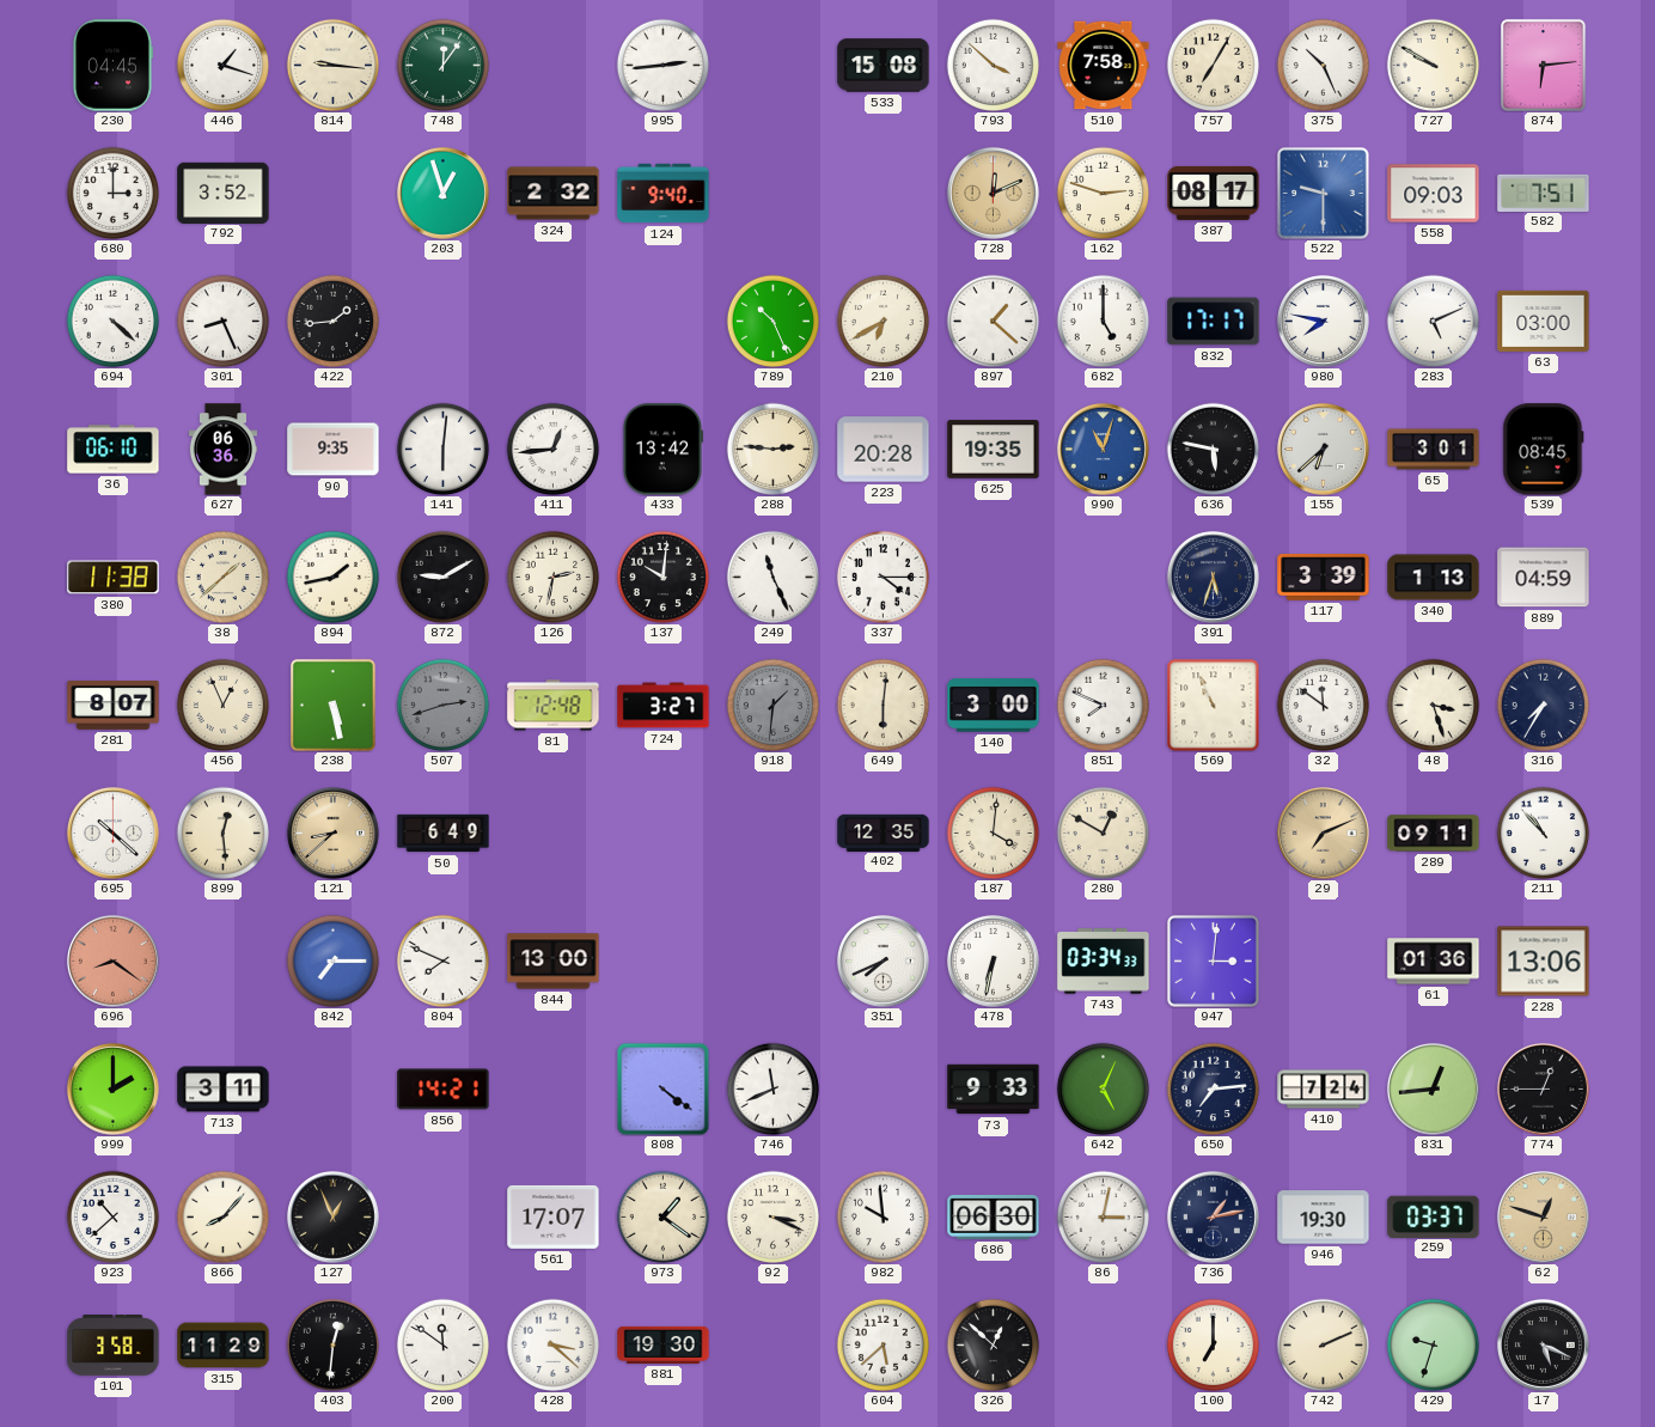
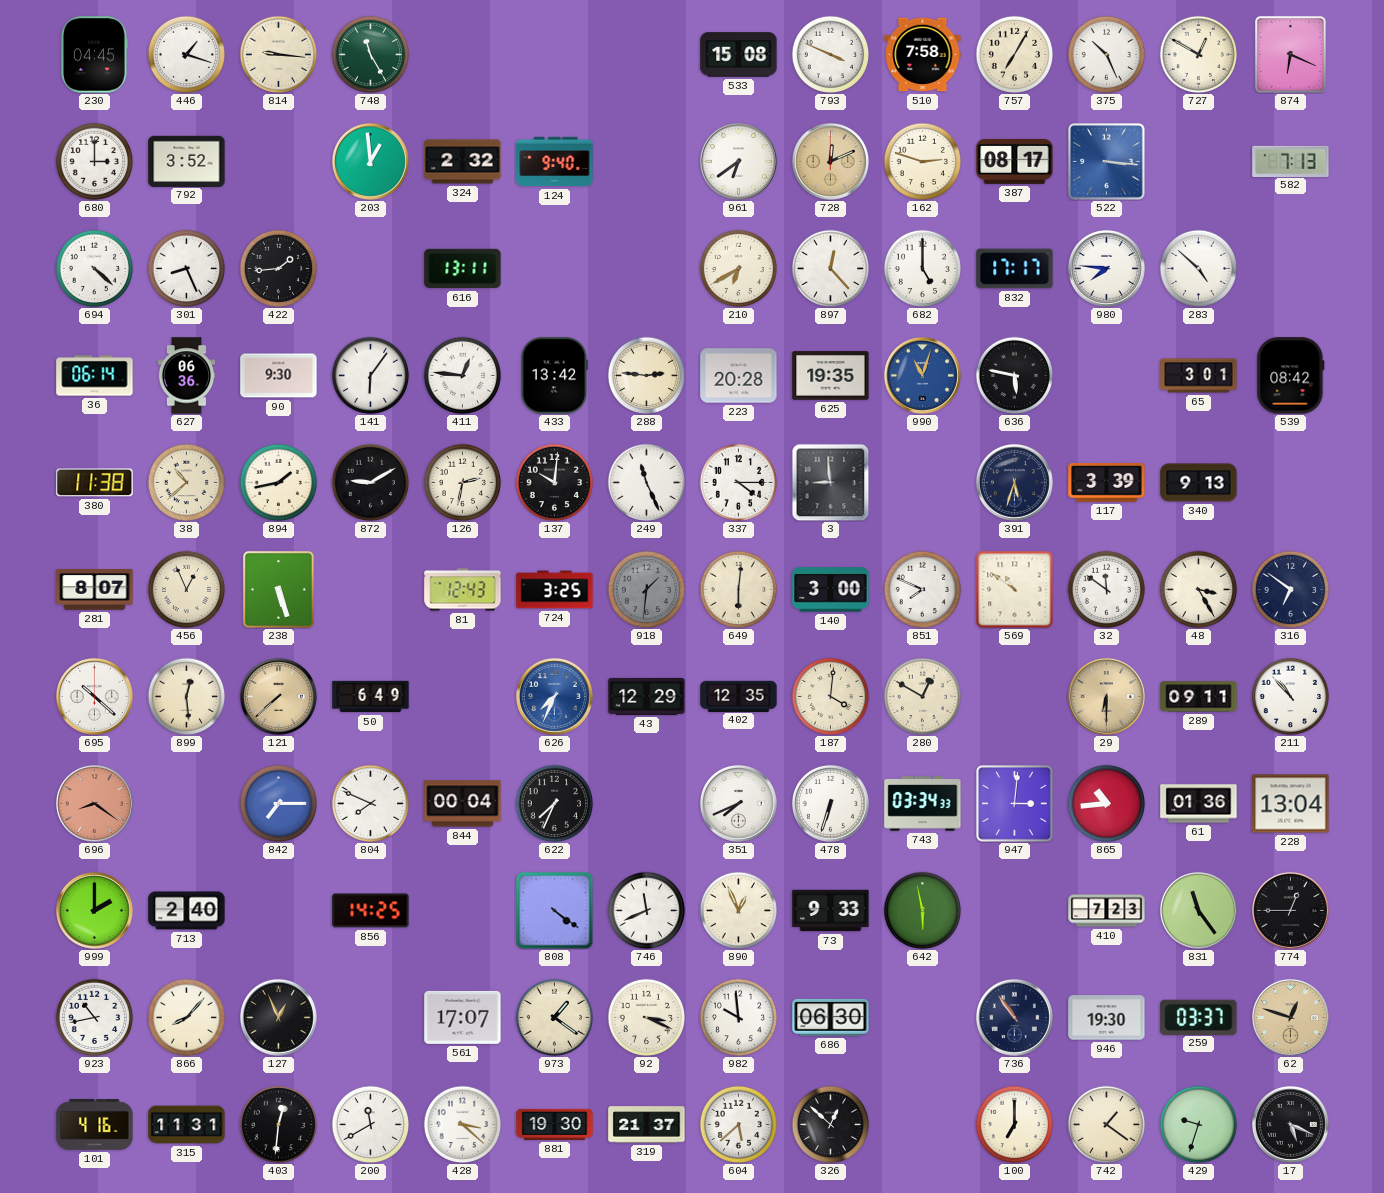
748: 12:06 -> 11:25
995: 2:44 -> none
793: 3:52 -> 3:49
727: 9:50 -> 12:50
874: 6:14 -> 6:19
203: 12:57 -> 12:59
961: none -> 6:39
522: 9:30 -> 3:16
558: 09:03 -> none
582: 7:51 -> 7:13
616: none -> 13:11
789: 10:26 -> none
897: 1:22 -> 12:23
980: 7:47 -> 7:46
283: 5:11 -> 4:52
63: 03:00 -> none
36: 06:10 -> 06:14
90: 9:35 -> 9:30
141: 6:01 -> 6:06
411: 12:44 -> 12:46
155: 6:38 -> none
539: 08:45 -> 08:42
38: 1:38 -> 10:38
3: none -> 8:59
340: 1:13 -> 9:13
889: 04:59 -> none
238: 5:28 -> 5:27
507: 2:42 -> none
81: 12:48 -> 12:43
724: 3:27 -> 3:25
569: 10:56 -> 10:51
48: 3:27 -> 3:25
316: 7:35 -> 6:51
121: 8:38 -> 7:38
626: none -> 7:34
43: none -> 12:29
29: 7:11 -> 6:30
844: 13:00 -> 00:04
622: none -> 7:34
478: 6:32 -> 6:33
865: none -> 10:44
228: 13:06 -> 13:04
713: 3:11 -> 2:40
856: 14:21 -> 14:25
890: none -> 12:56
642: 5:04 -> 5:58
650: 7:14 -> none
410: 7:24 -> 7:23
831: 12:44 -> 11:24
923: 10:38 -> 10:43
86: 3:02 -> none
736: 1:13 -> 10:54
101: 3:58 -> 4:16
315: 11:29 -> 11:31
200: 11:51 -> 11:40
319: none -> 21:37
742: 2:11 -> 1:21
